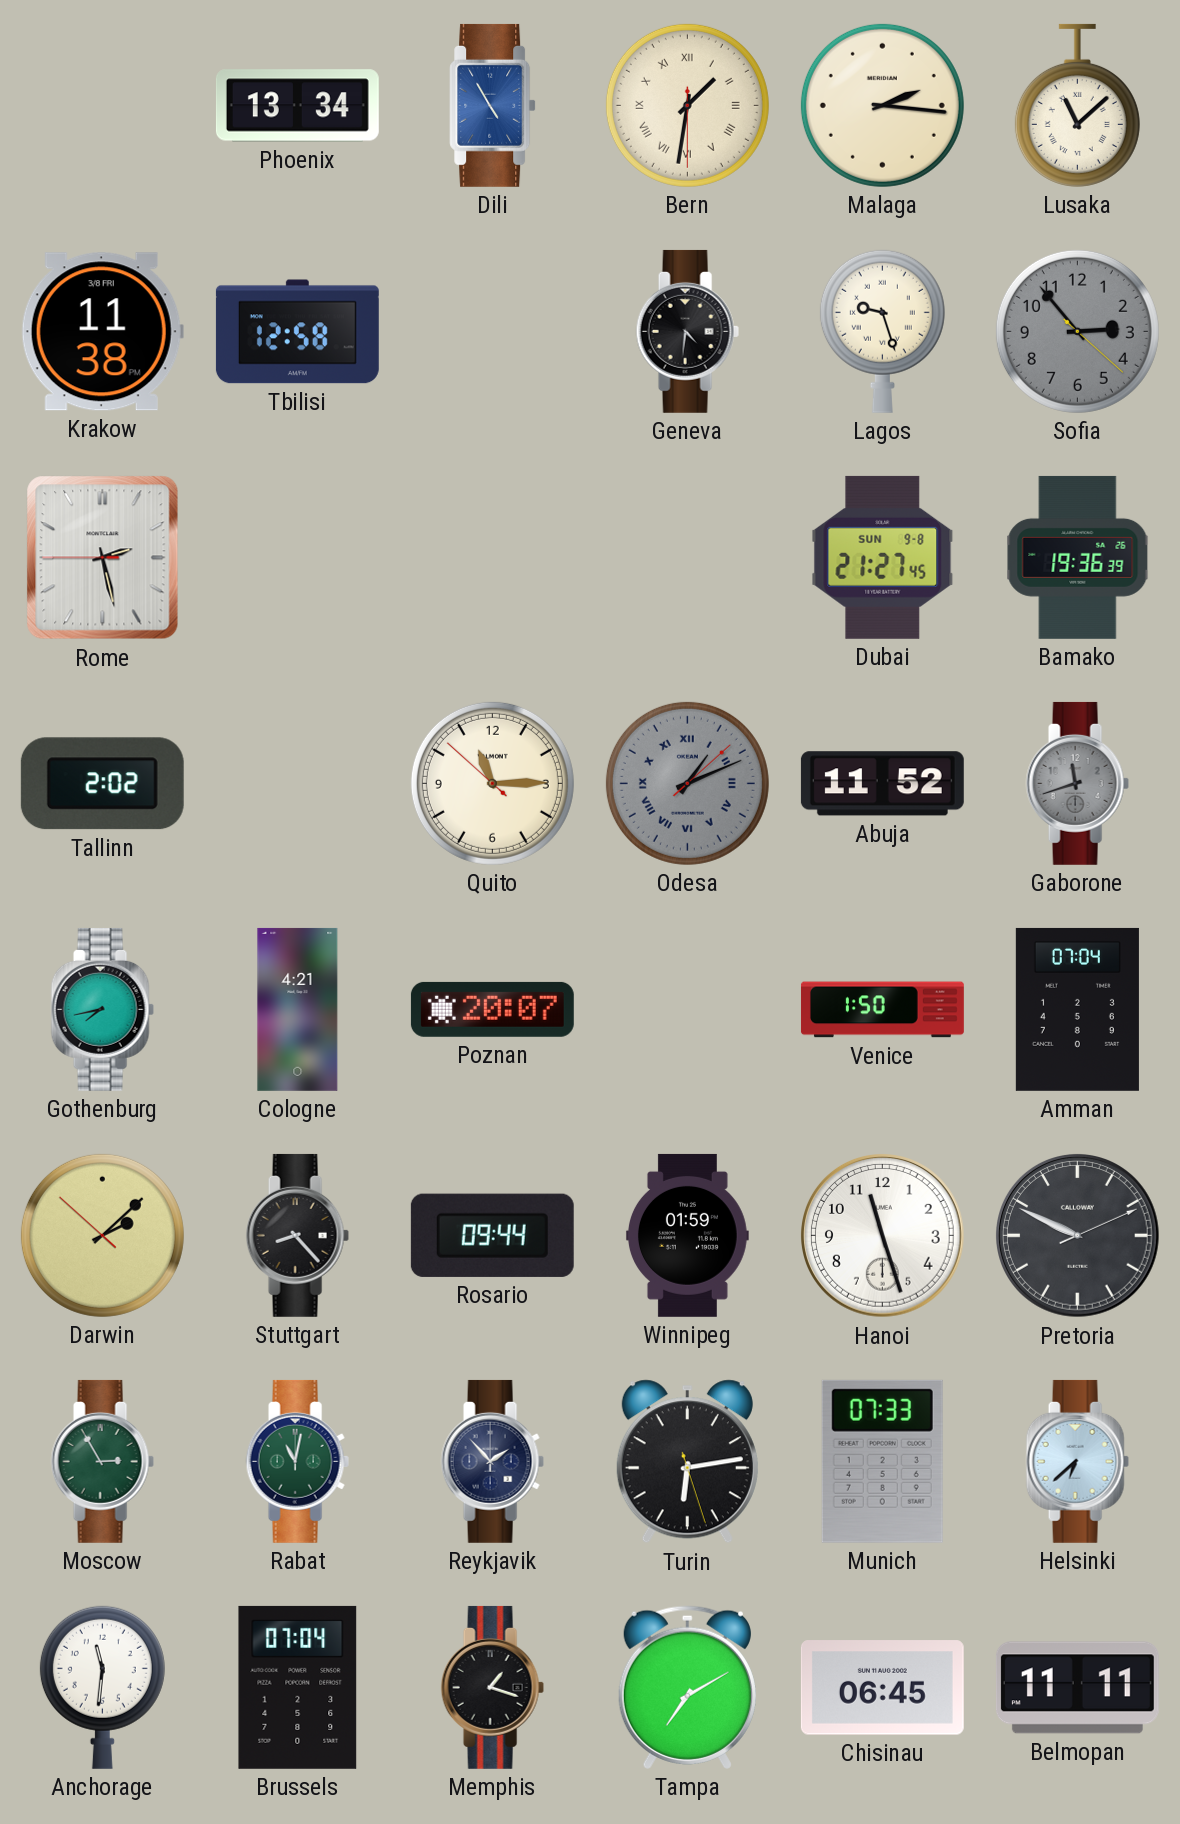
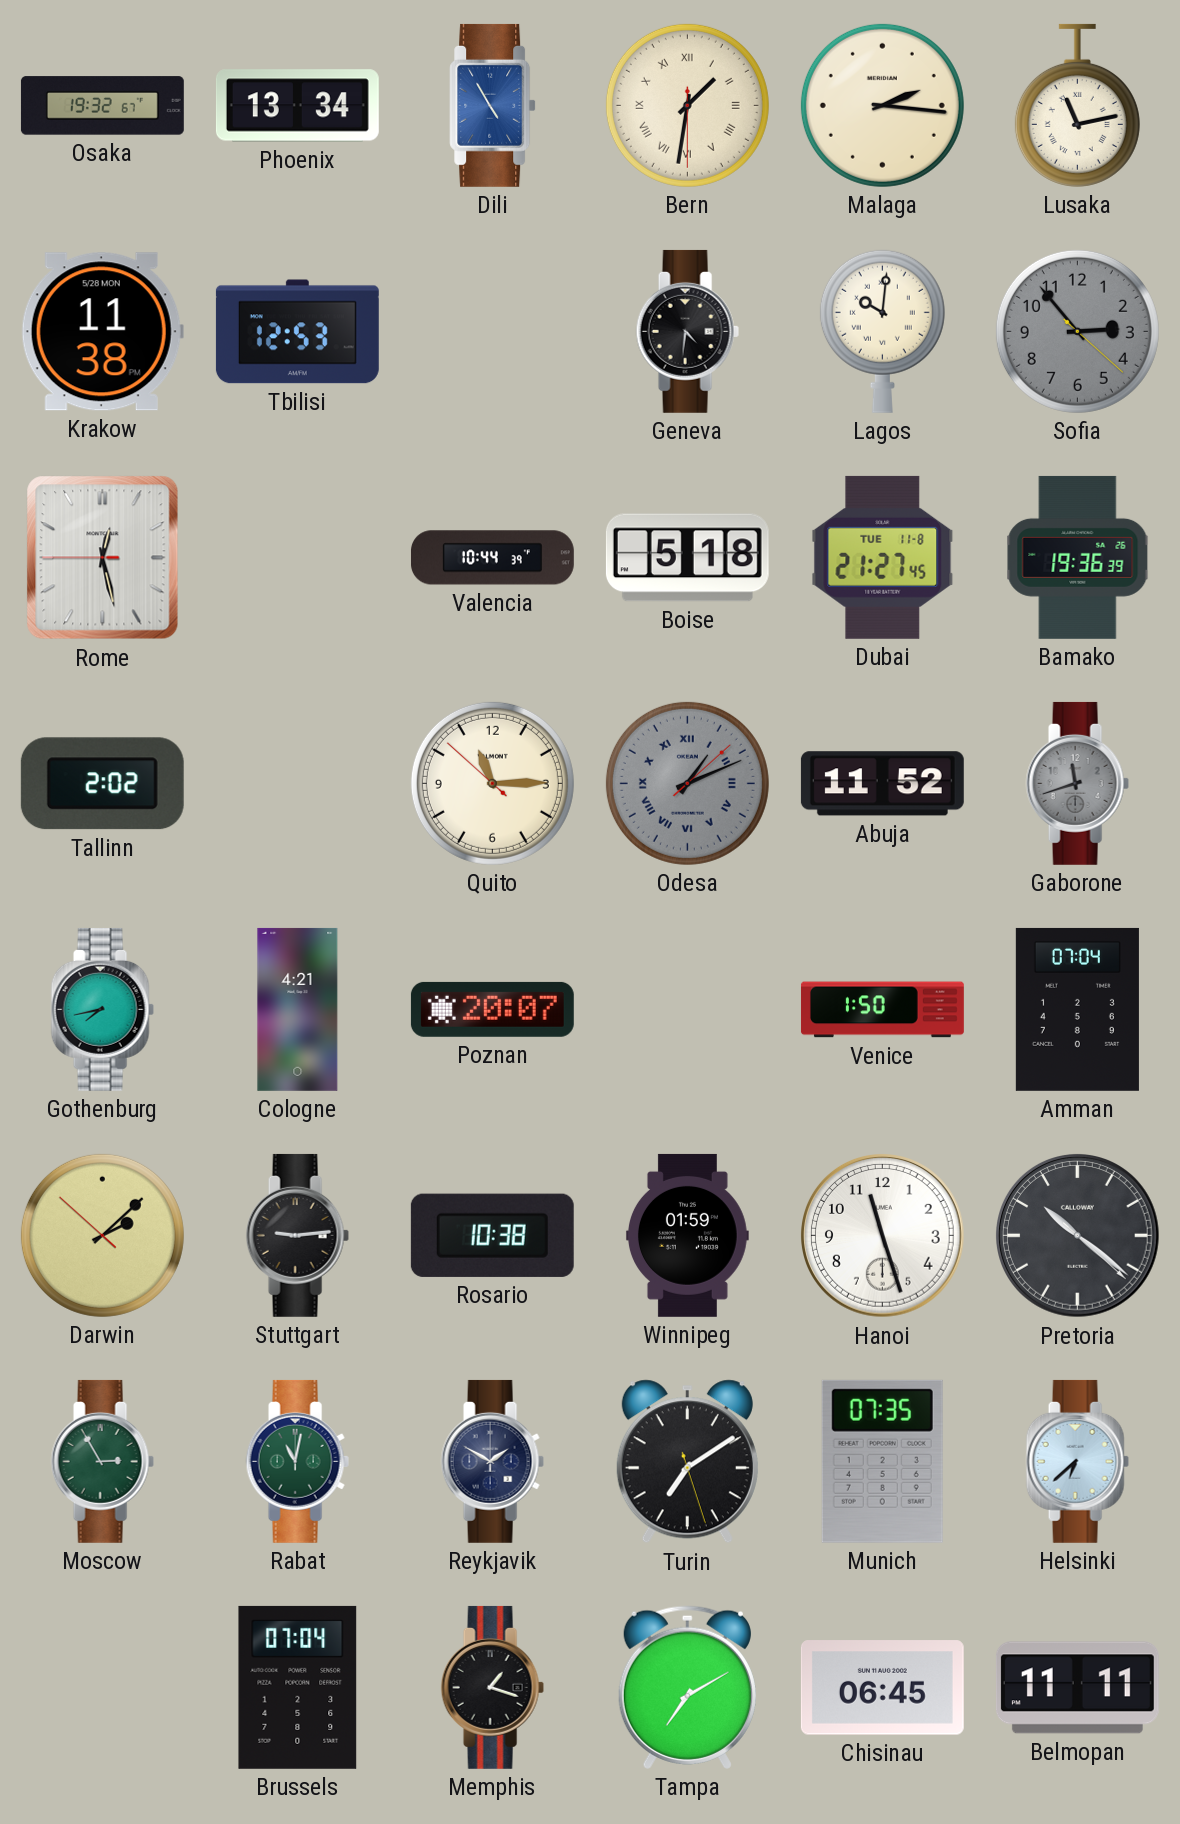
Osaka: none -> 19:32
Lusaka: 11:08 -> 11:13
Krakow date: 3/8 FRI -> 5/28 MON
Tbilisi: 12:58 -> 12:53
Lagos: 9:27 -> 10:01
Rome: 2:27 -> 12:27
Valencia: none -> 10:44
Boise: none -> 5:18
Dubai date: SUN 9-8 -> TUE 11-8
Stuttgart: 8:23 -> 9:14
Rosario: 09:44 -> 10:38
Pretoria: 9:49 -> 10:21
Reykjavik: 1:53 -> 1:50
Turin: 6:13 -> 7:09
Munich: 07:33 -> 07:35
Anchorage: 11:31 -> none
